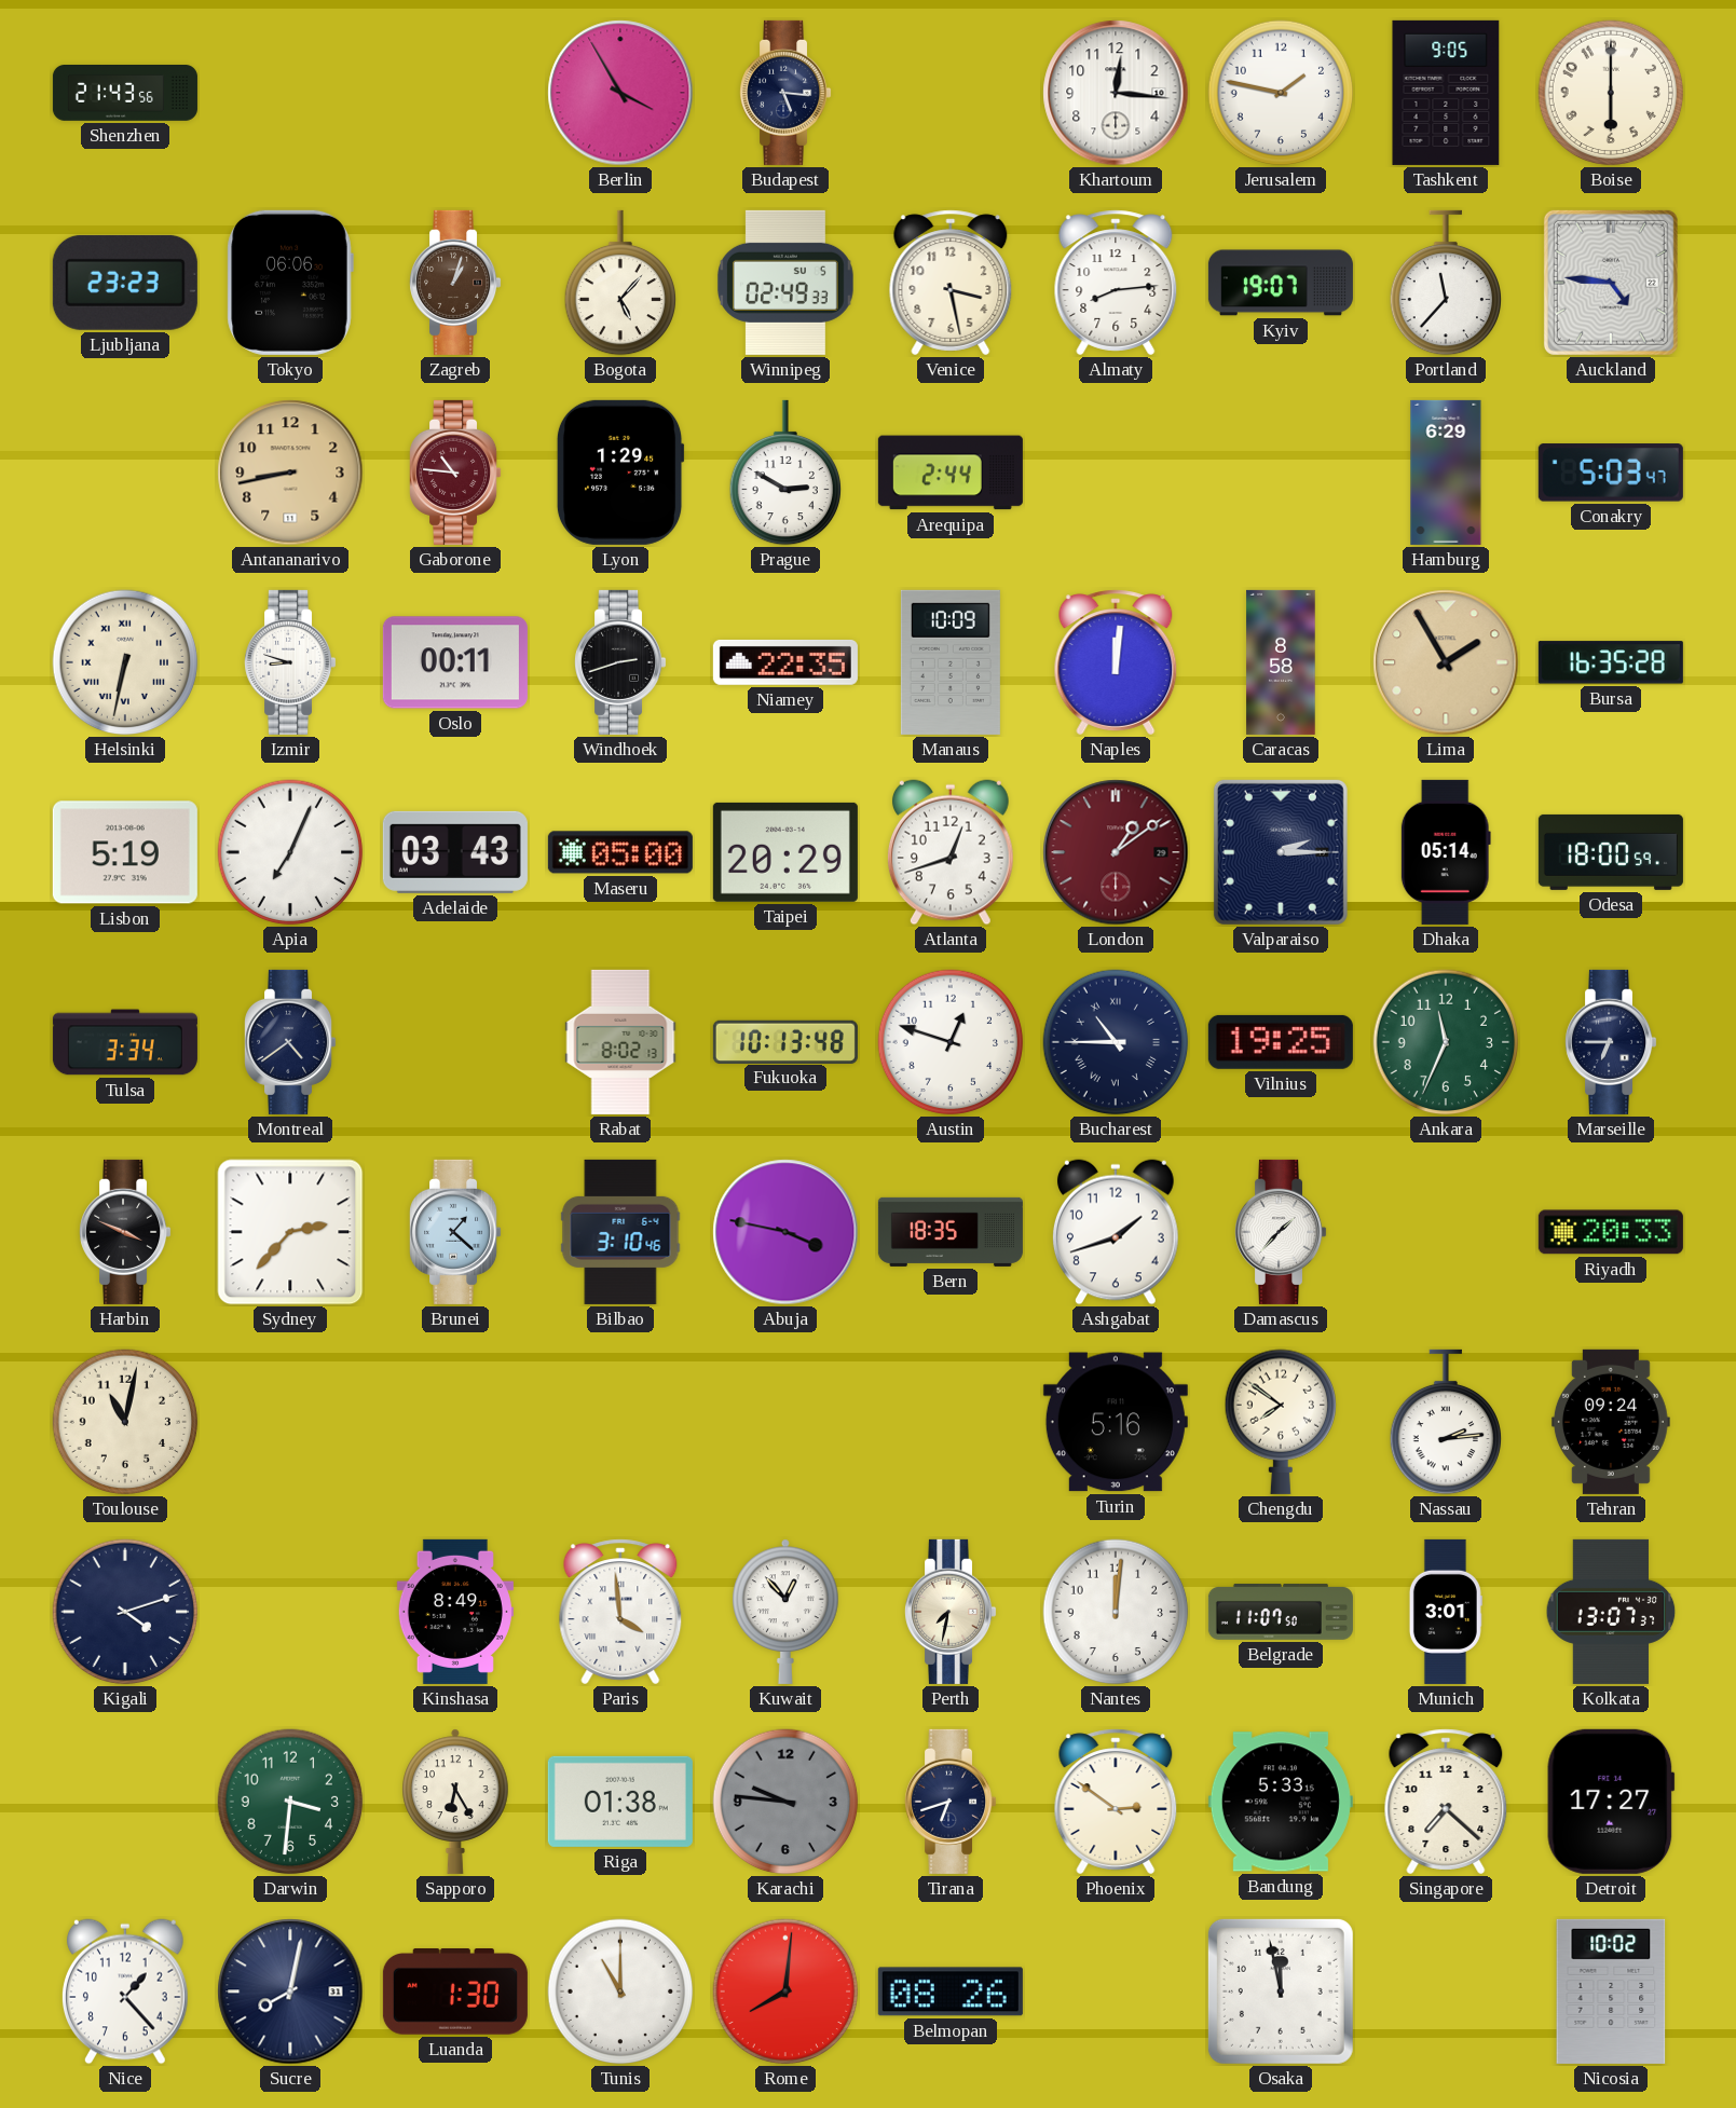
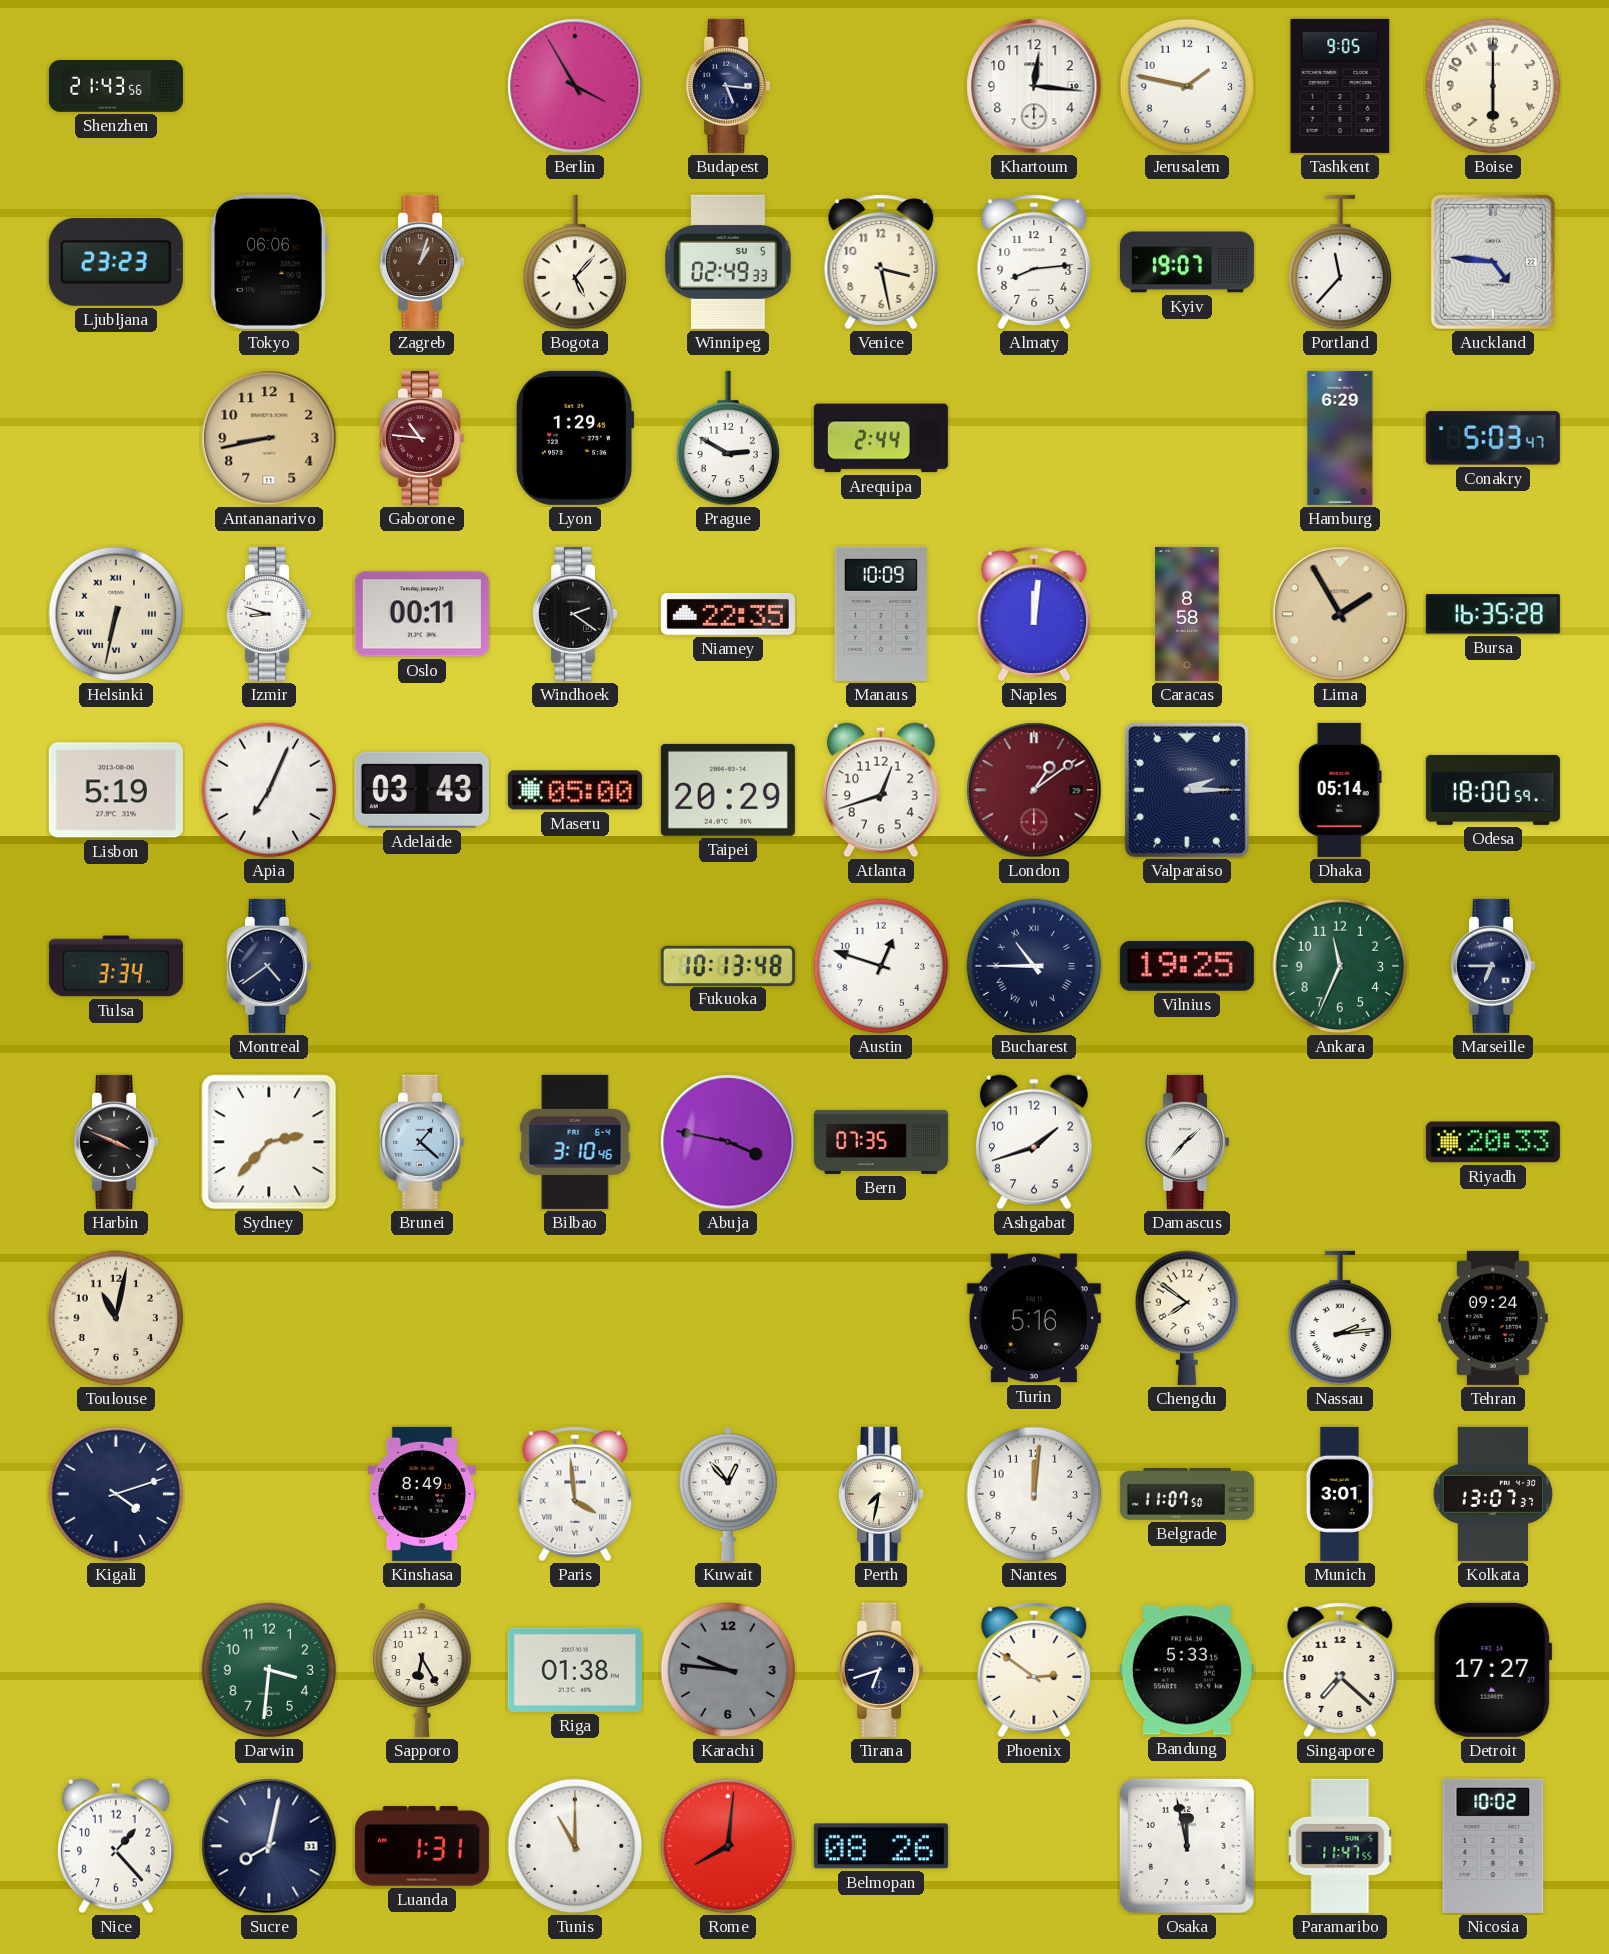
Windhoek: 2:42 -> 2:21
Rabat: 8:02 -> none
Bern: 18:35 -> 07:35
Luanda: 1:30 -> 1:31
Paramaribo: none -> 11:47
